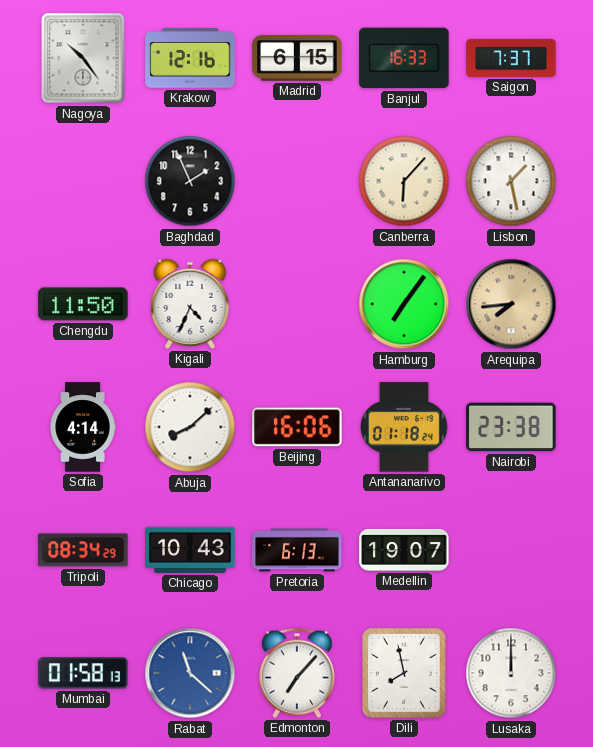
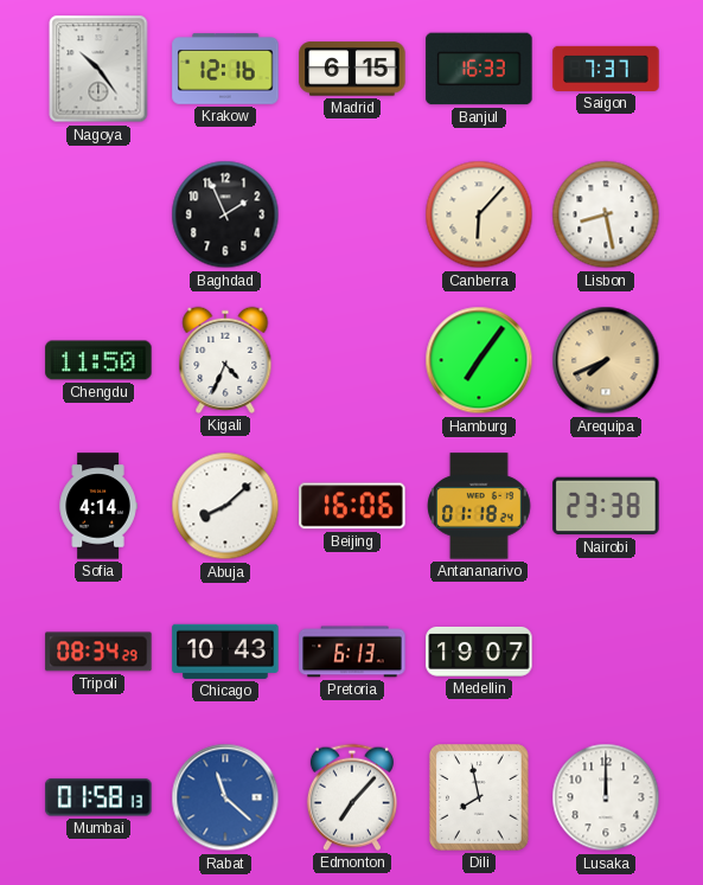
Lisbon: 1:28 -> 8:28
Arequipa: 7:44 -> 7:41
